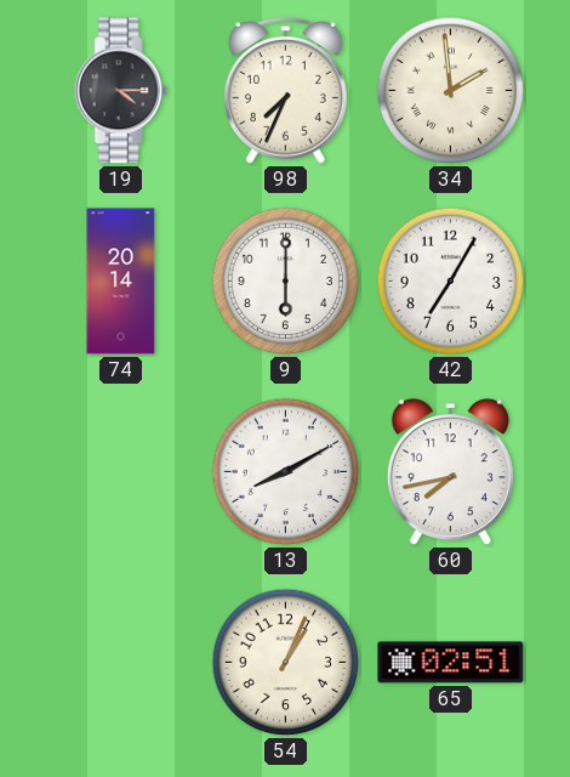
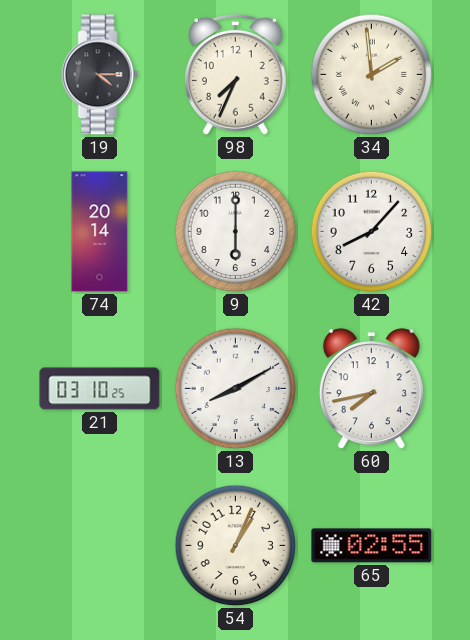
42: 7:05 -> 8:07
21: none -> 03:10
65: 02:51 -> 02:55
